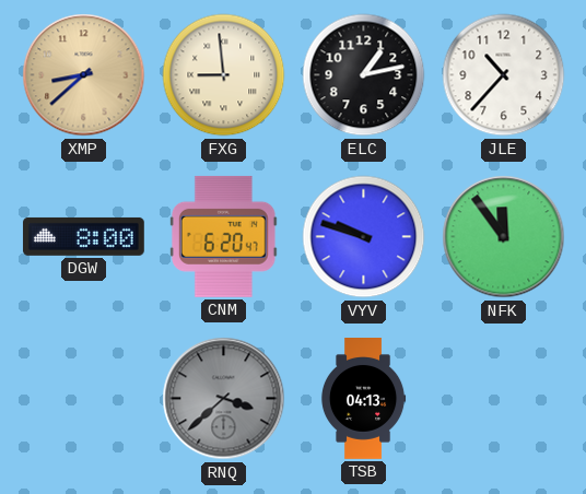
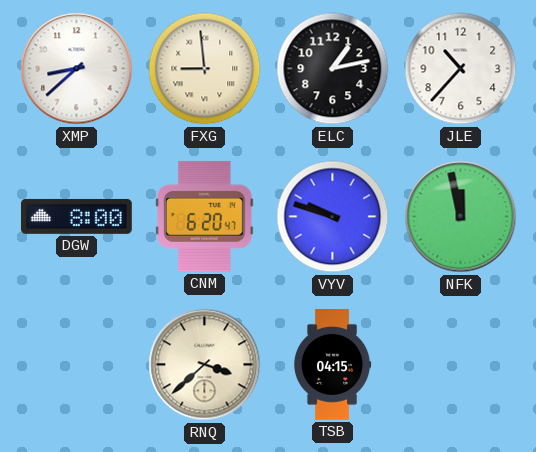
XMP dial: champagne -> white
NFK: 11:54 -> 11:58
RNQ dial: grey -> cream
TSB: 04:13 -> 04:15
